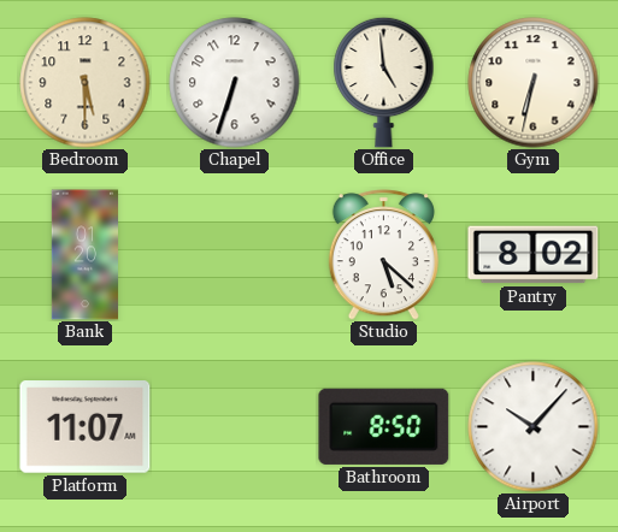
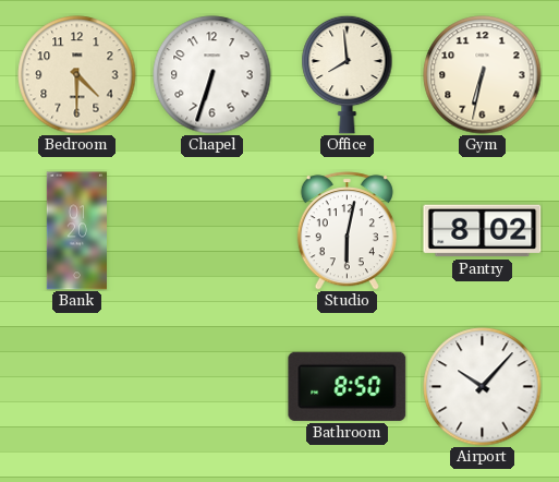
Bedroom: 5:30 -> 4:30
Office: 4:59 -> 7:59
Studio: 5:22 -> 6:02
Platform: 11:07 -> none
